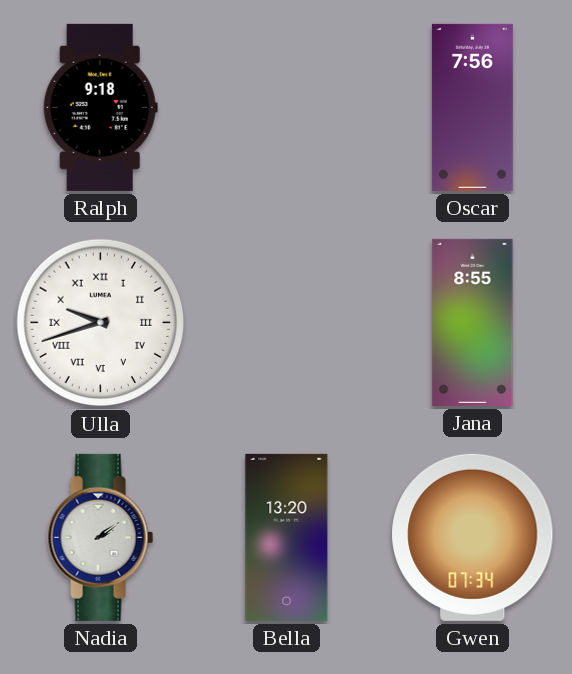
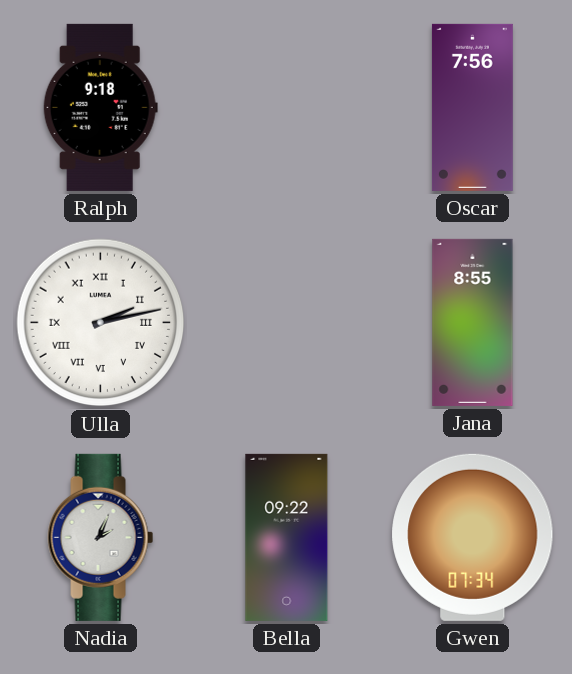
Ulla: 9:42 -> 2:13
Nadia: 2:09 -> 2:04
Bella: 13:20 -> 09:22
